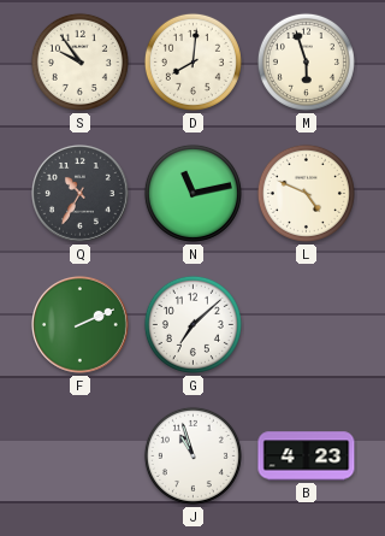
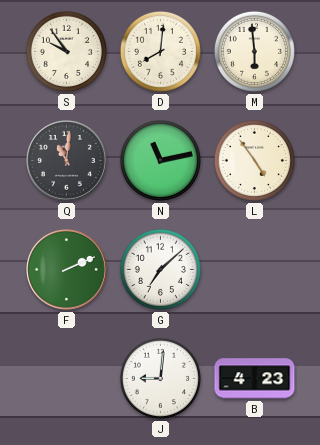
M: 5:57 -> 5:59
Q: 10:35 -> 11:01
L: 4:49 -> 4:54
J: 10:57 -> 9:01
